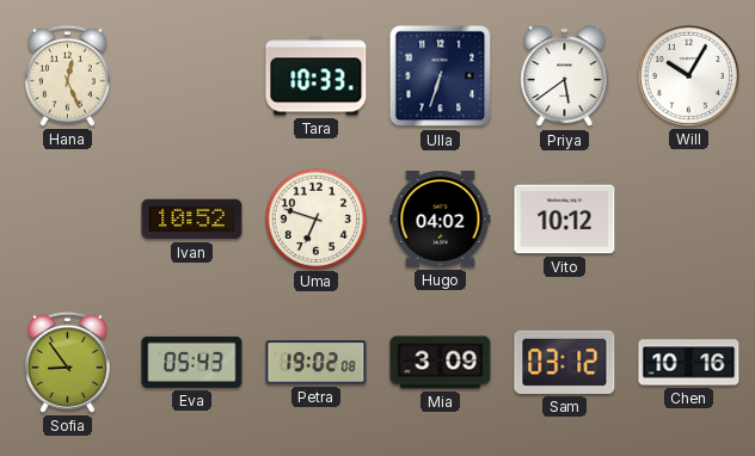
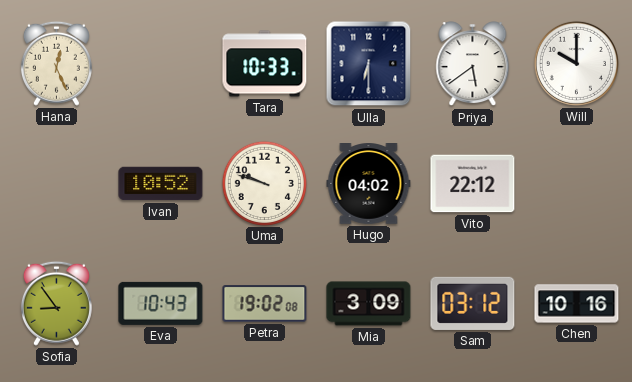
Ulla: 6:33 -> 6:30
Will: 10:05 -> 10:00
Uma: 6:48 -> 9:48
Vito: 10:12 -> 22:12
Eva: 05:43 -> 10:43
